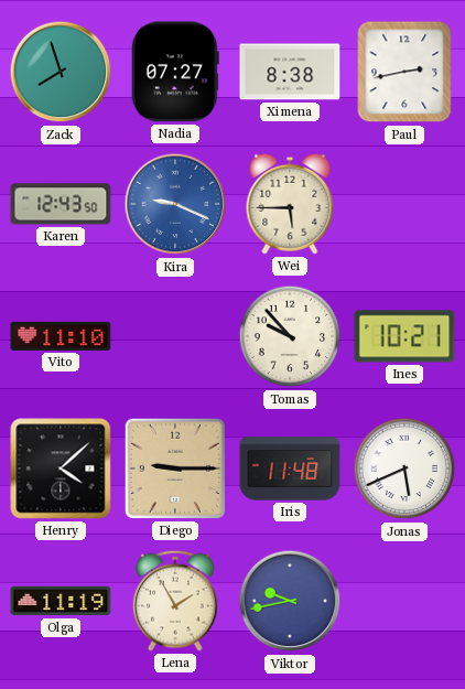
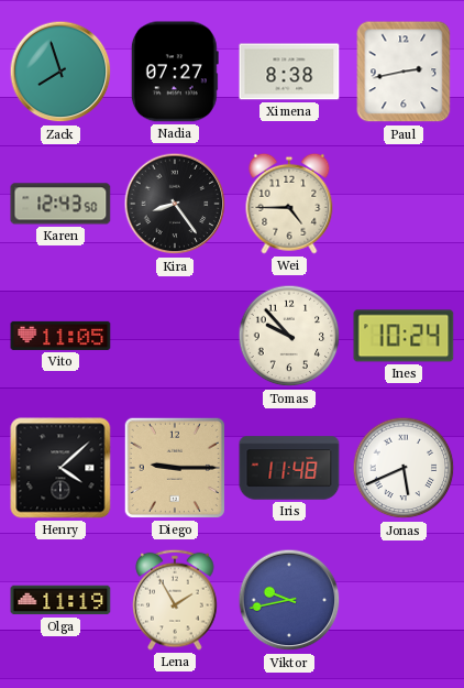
Kira: 9:19 -> 8:24
Kira dial: blue -> black
Wei: 5:45 -> 4:45
Vito: 11:10 -> 11:05
Ines: 10:21 -> 10:24
